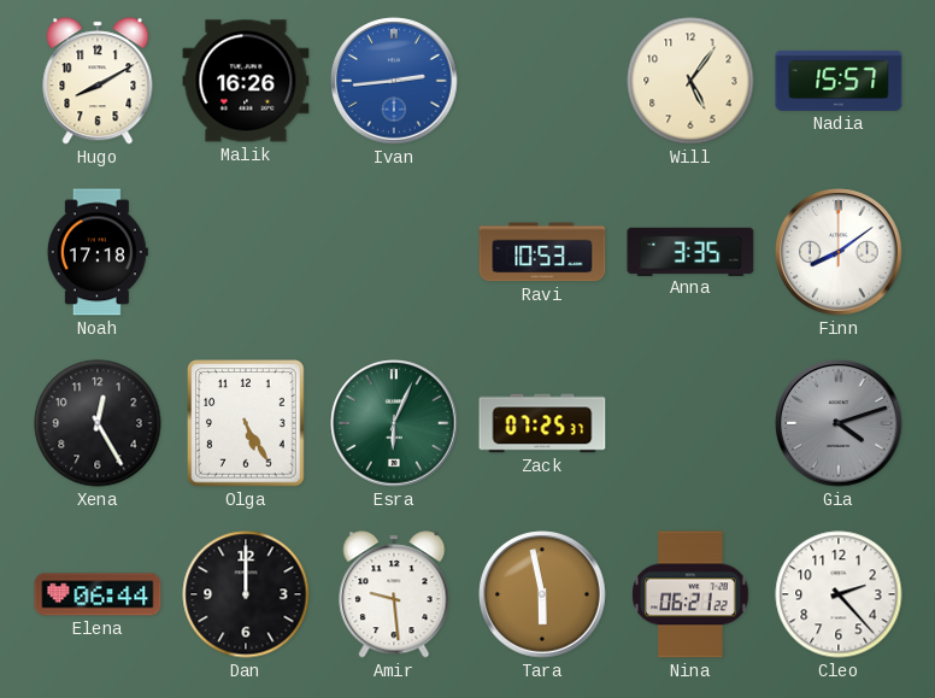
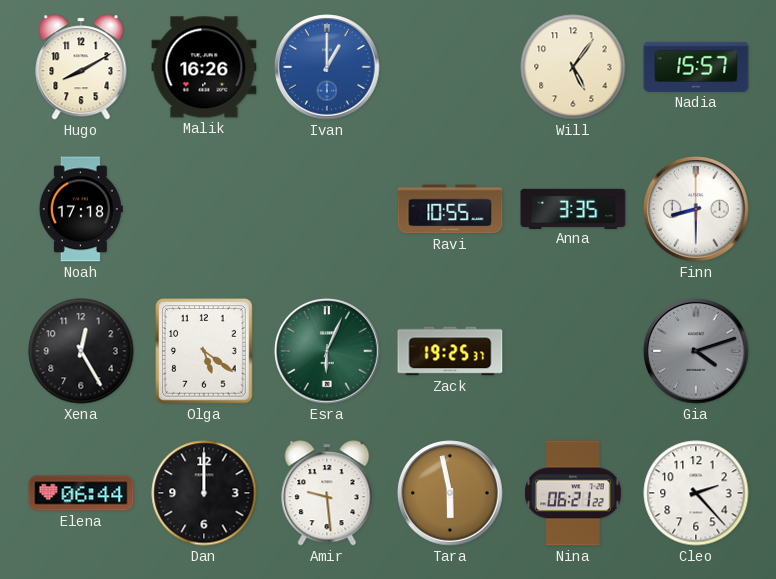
Ivan: 2:44 -> 1:00
Ravi: 10:53 -> 10:55
Finn: 8:09 -> 8:30
Olga: 5:25 -> 5:21
Zack: 07:25 -> 19:25
